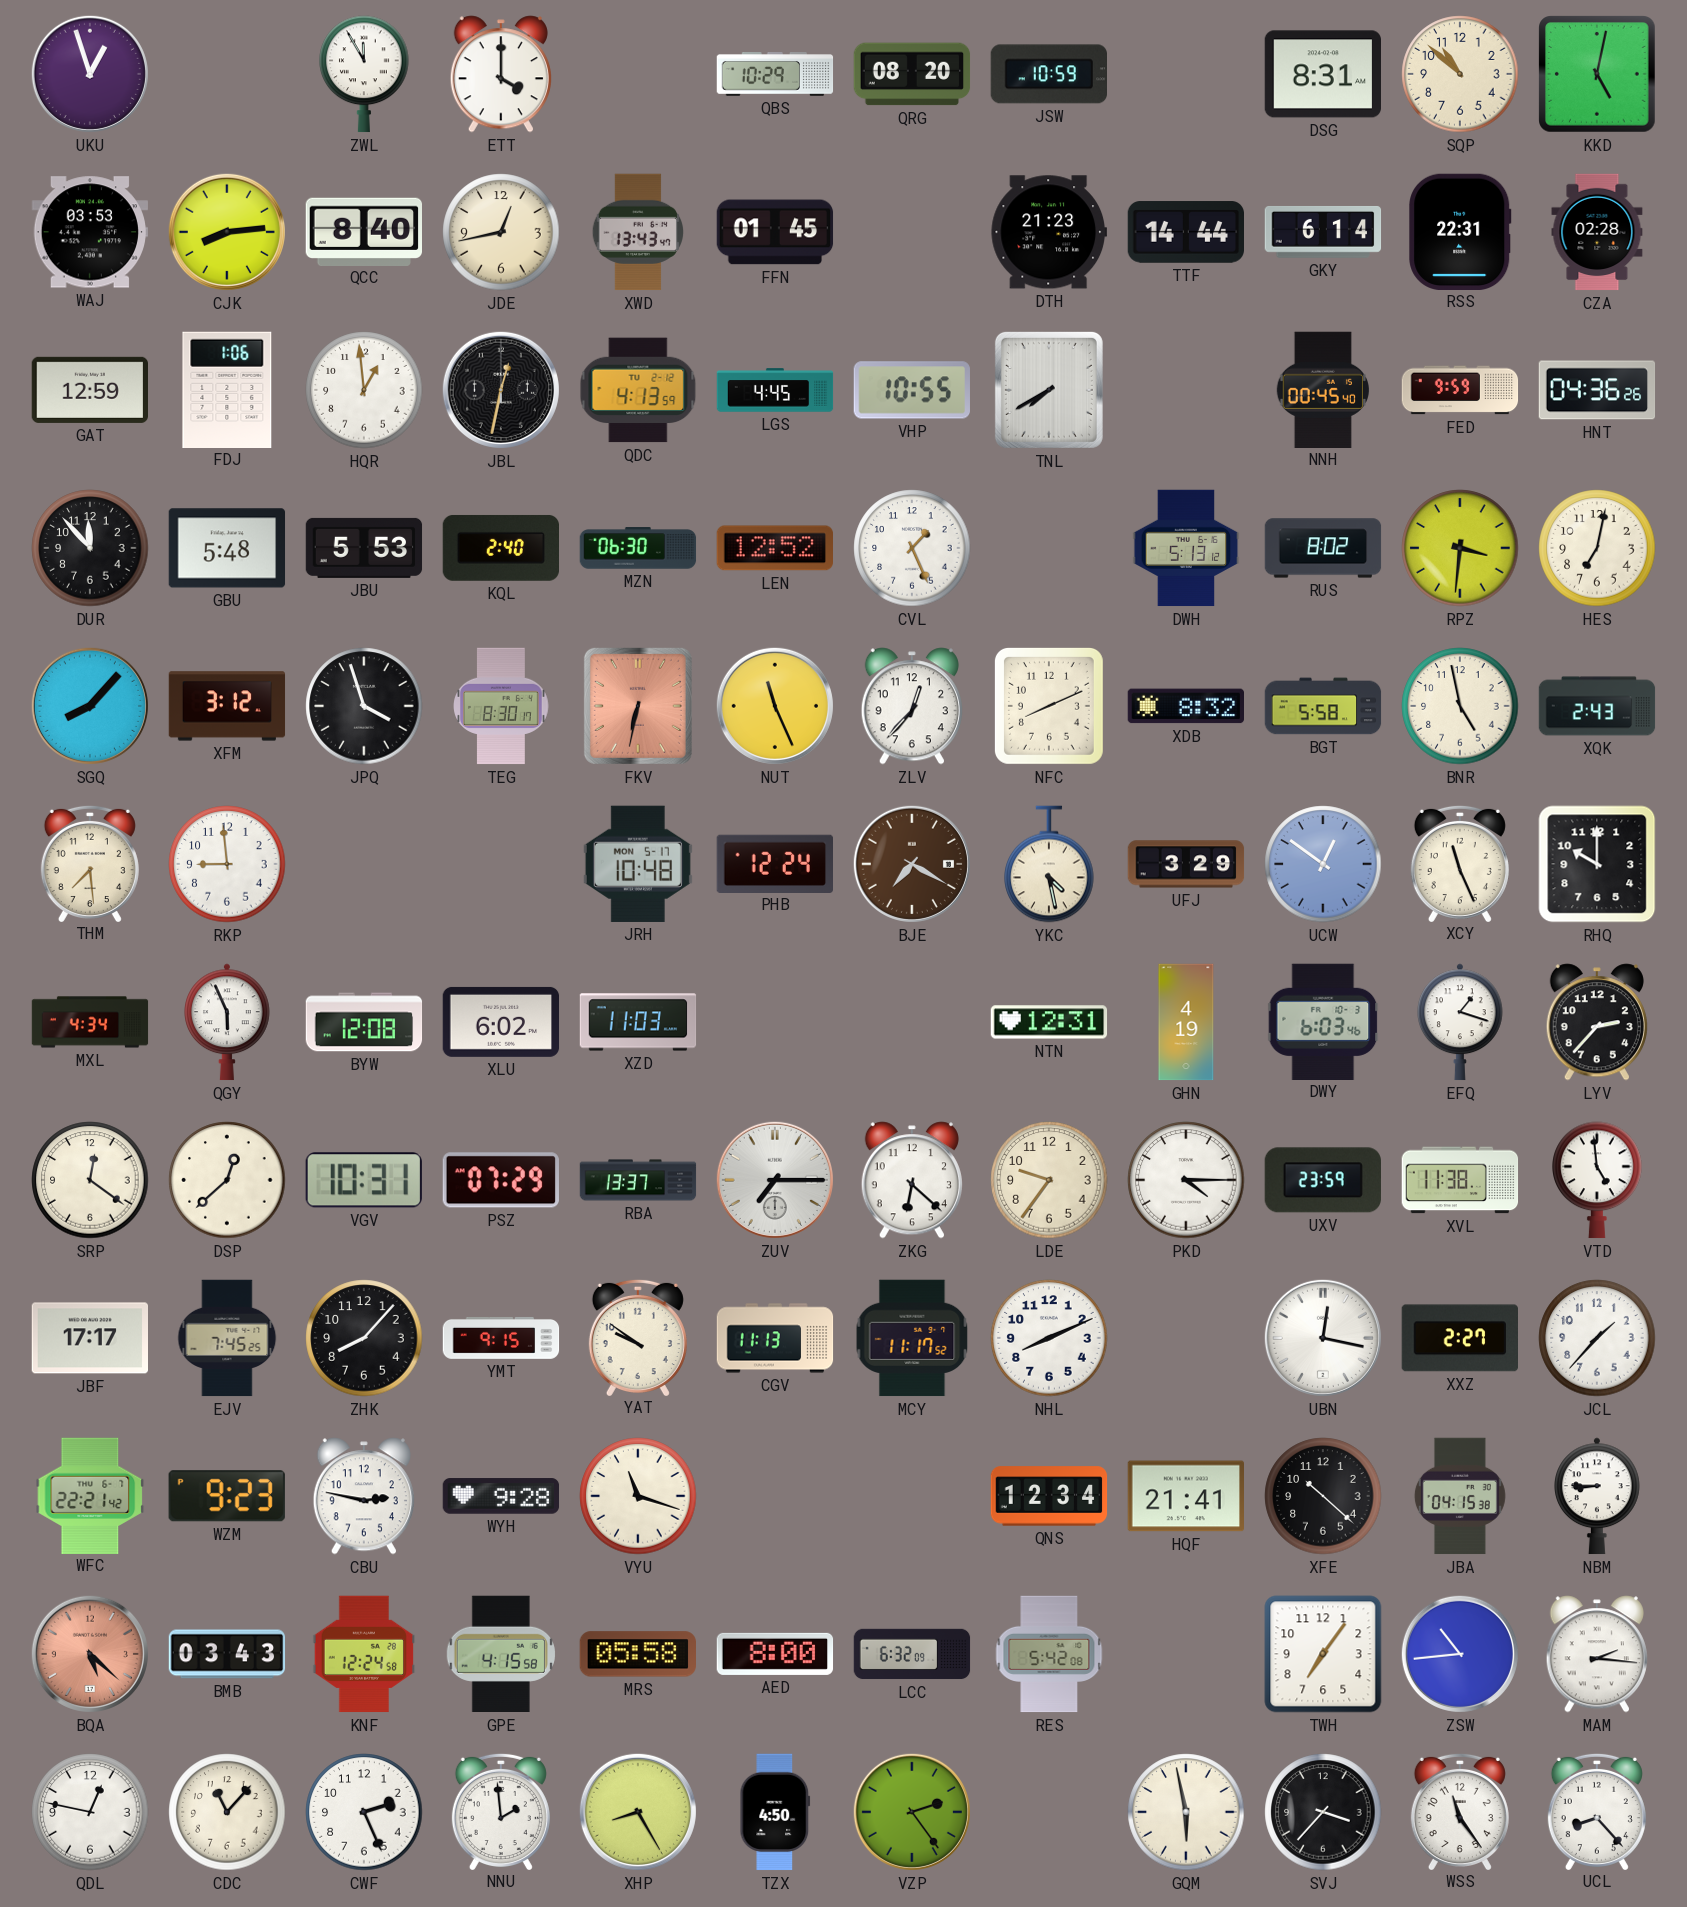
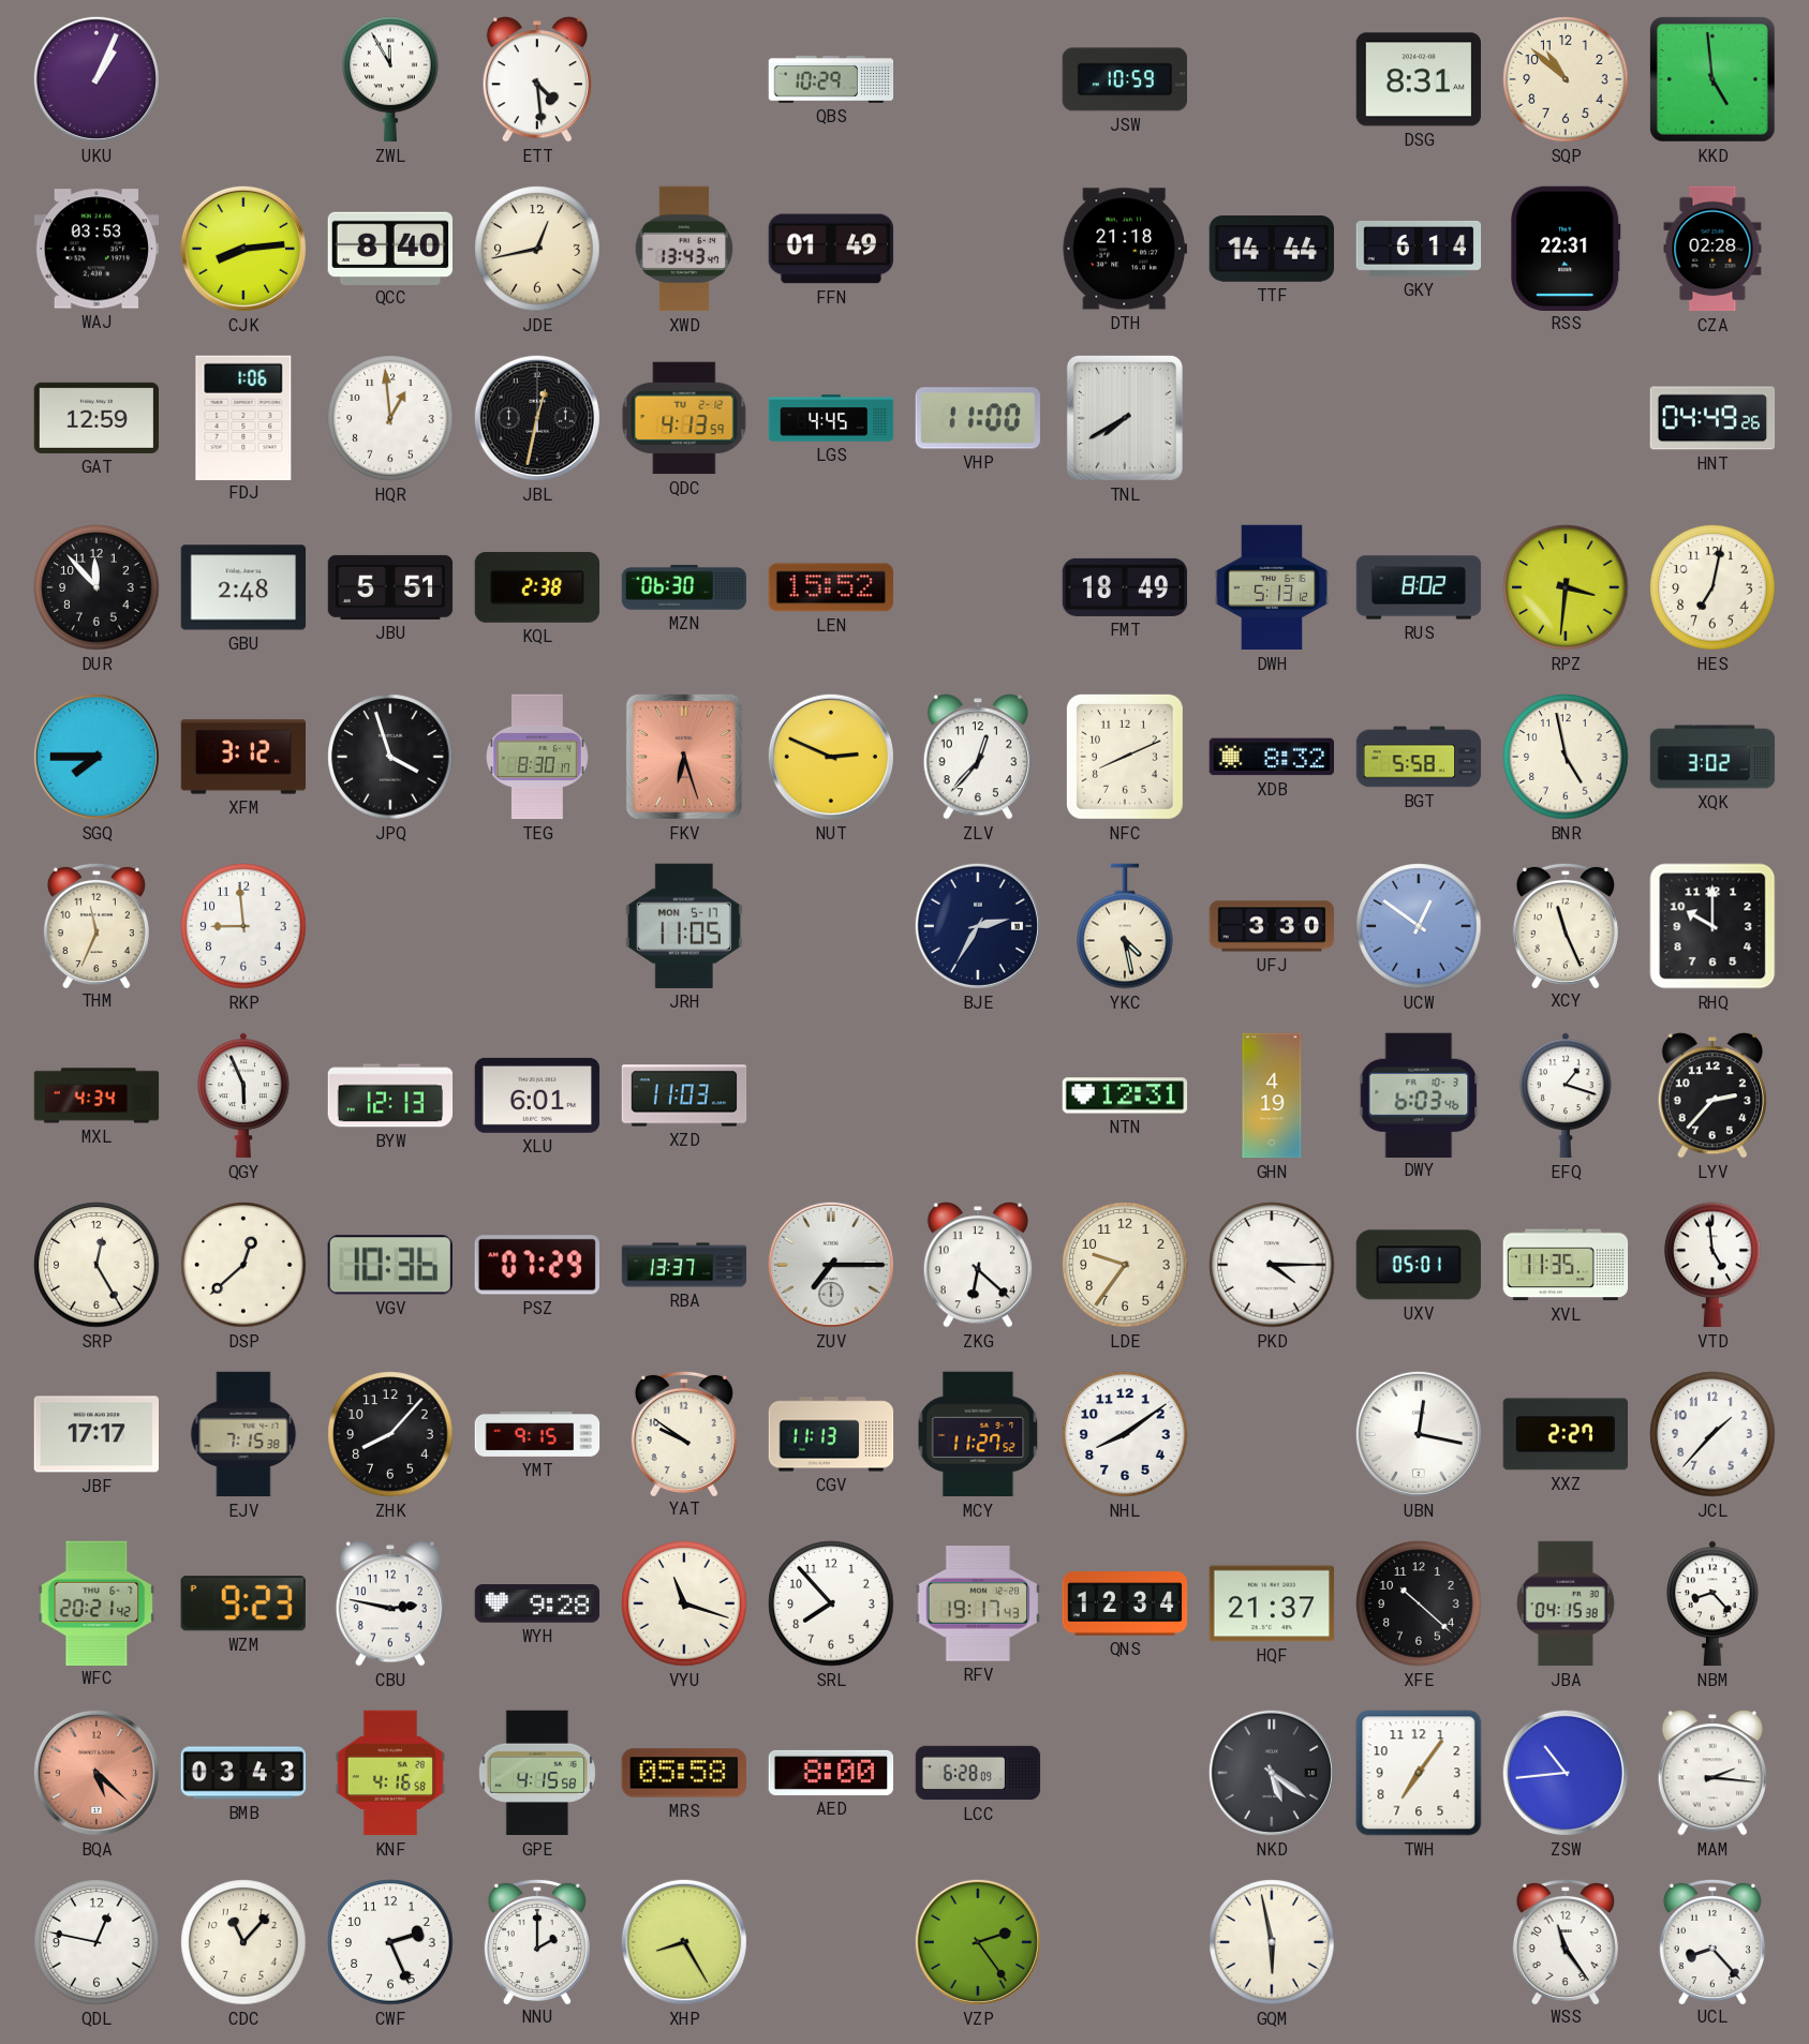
UKU: 12:57 -> 1:04
ETT: 4:00 -> 4:29
QRG: 08:20 -> none
KKD: 5:02 -> 4:59
FFN: 01:45 -> 01:49
DTH: 21:23 -> 21:18
VHP: 10:55 -> 11:00
NNH: 00:45 -> none
FED: 9:59 -> none
HNT: 04:36 -> 04:49
GBU: 5:48 -> 2:48
JBU: 5:53 -> 5:51
KQL: 2:40 -> 2:38
LEN: 12:52 -> 15:52
CVL: 1:26 -> none
FMT: none -> 18:49
SGQ: 8:07 -> 7:45
FKV: 6:32 -> 6:27
NUT: 11:26 -> 2:49
XQK: 2:43 -> 3:02
THM: 7:29 -> 11:34
JRH: 10:48 -> 11:05
PHB: 12:24 -> none
BJE: 7:20 -> 2:35
BJE dial: brown -> navy
UFJ: 3:29 -> 3:30
BYW: 12:08 -> 12:13
XLU: 6:02 -> 6:01
SRP: 12:21 -> 12:25
VGV: 10:31 -> 10:36
UXV: 23:59 -> 05:01
XVL: 11:38 -> 11:35
EJV: 7:45 -> 7:15
MCY: 11:17 -> 11:27
NHL: 8:11 -> 8:09
WFC: 22:21 -> 20:21
SRL: none -> 7:53
RFV: none -> 19:17
HQF: 21:41 -> 21:37
NBM: 8:45 -> 8:23
KNF: 12:24 -> 4:16
LCC: 6:32 -> 6:28
RES: 5:42 -> none
NKD: none -> 5:21
NNU: 1:59 -> 2:00
TZX: 4:50 -> none
SVJ: 3:37 -> none
